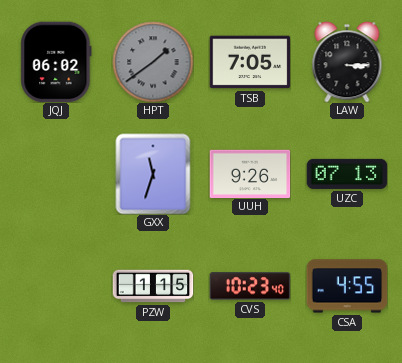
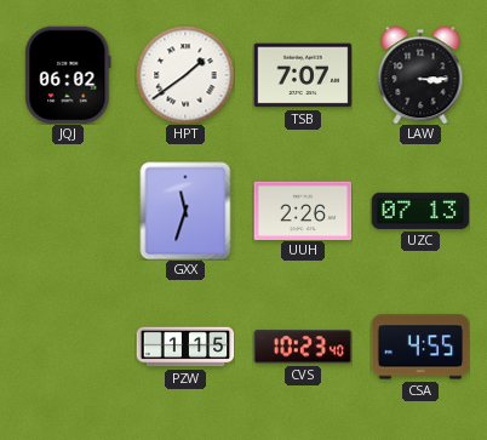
HPT dial: grey -> white
TSB: 7:05 -> 7:07
UUH: 9:26 -> 2:26
